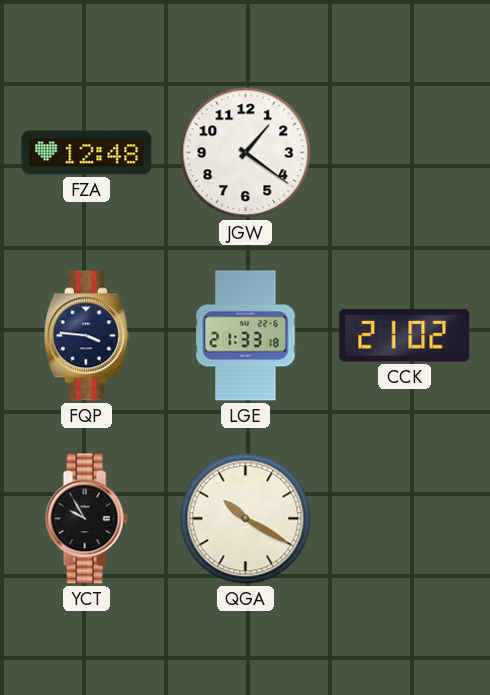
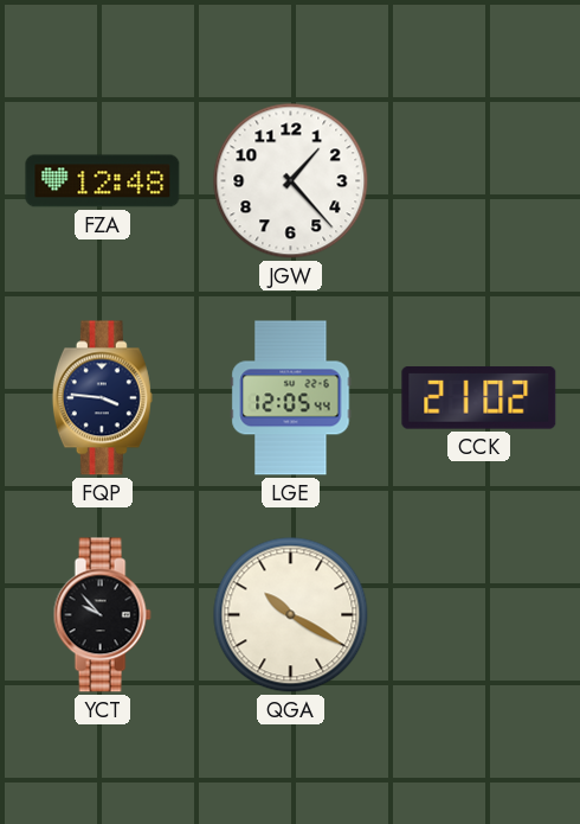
JGW: 1:21 -> 1:23
LGE: 21:33 -> 12:05
YCT: 9:55 -> 9:53
